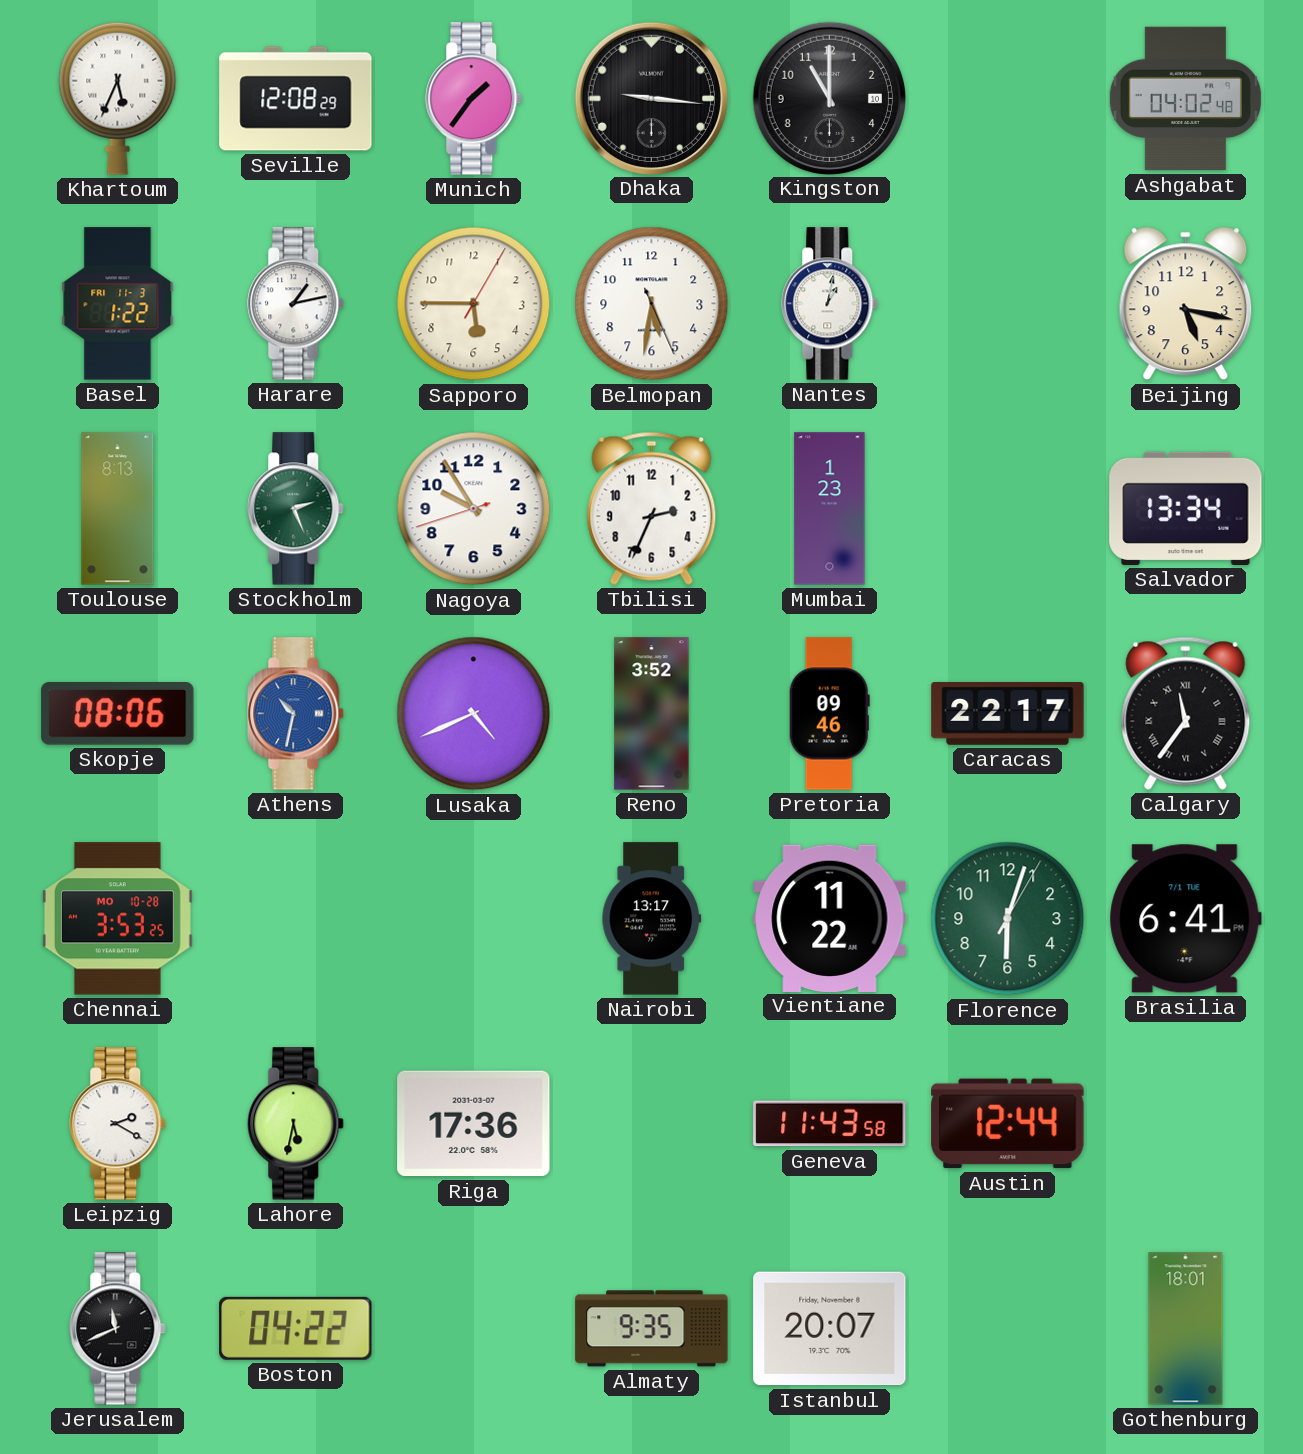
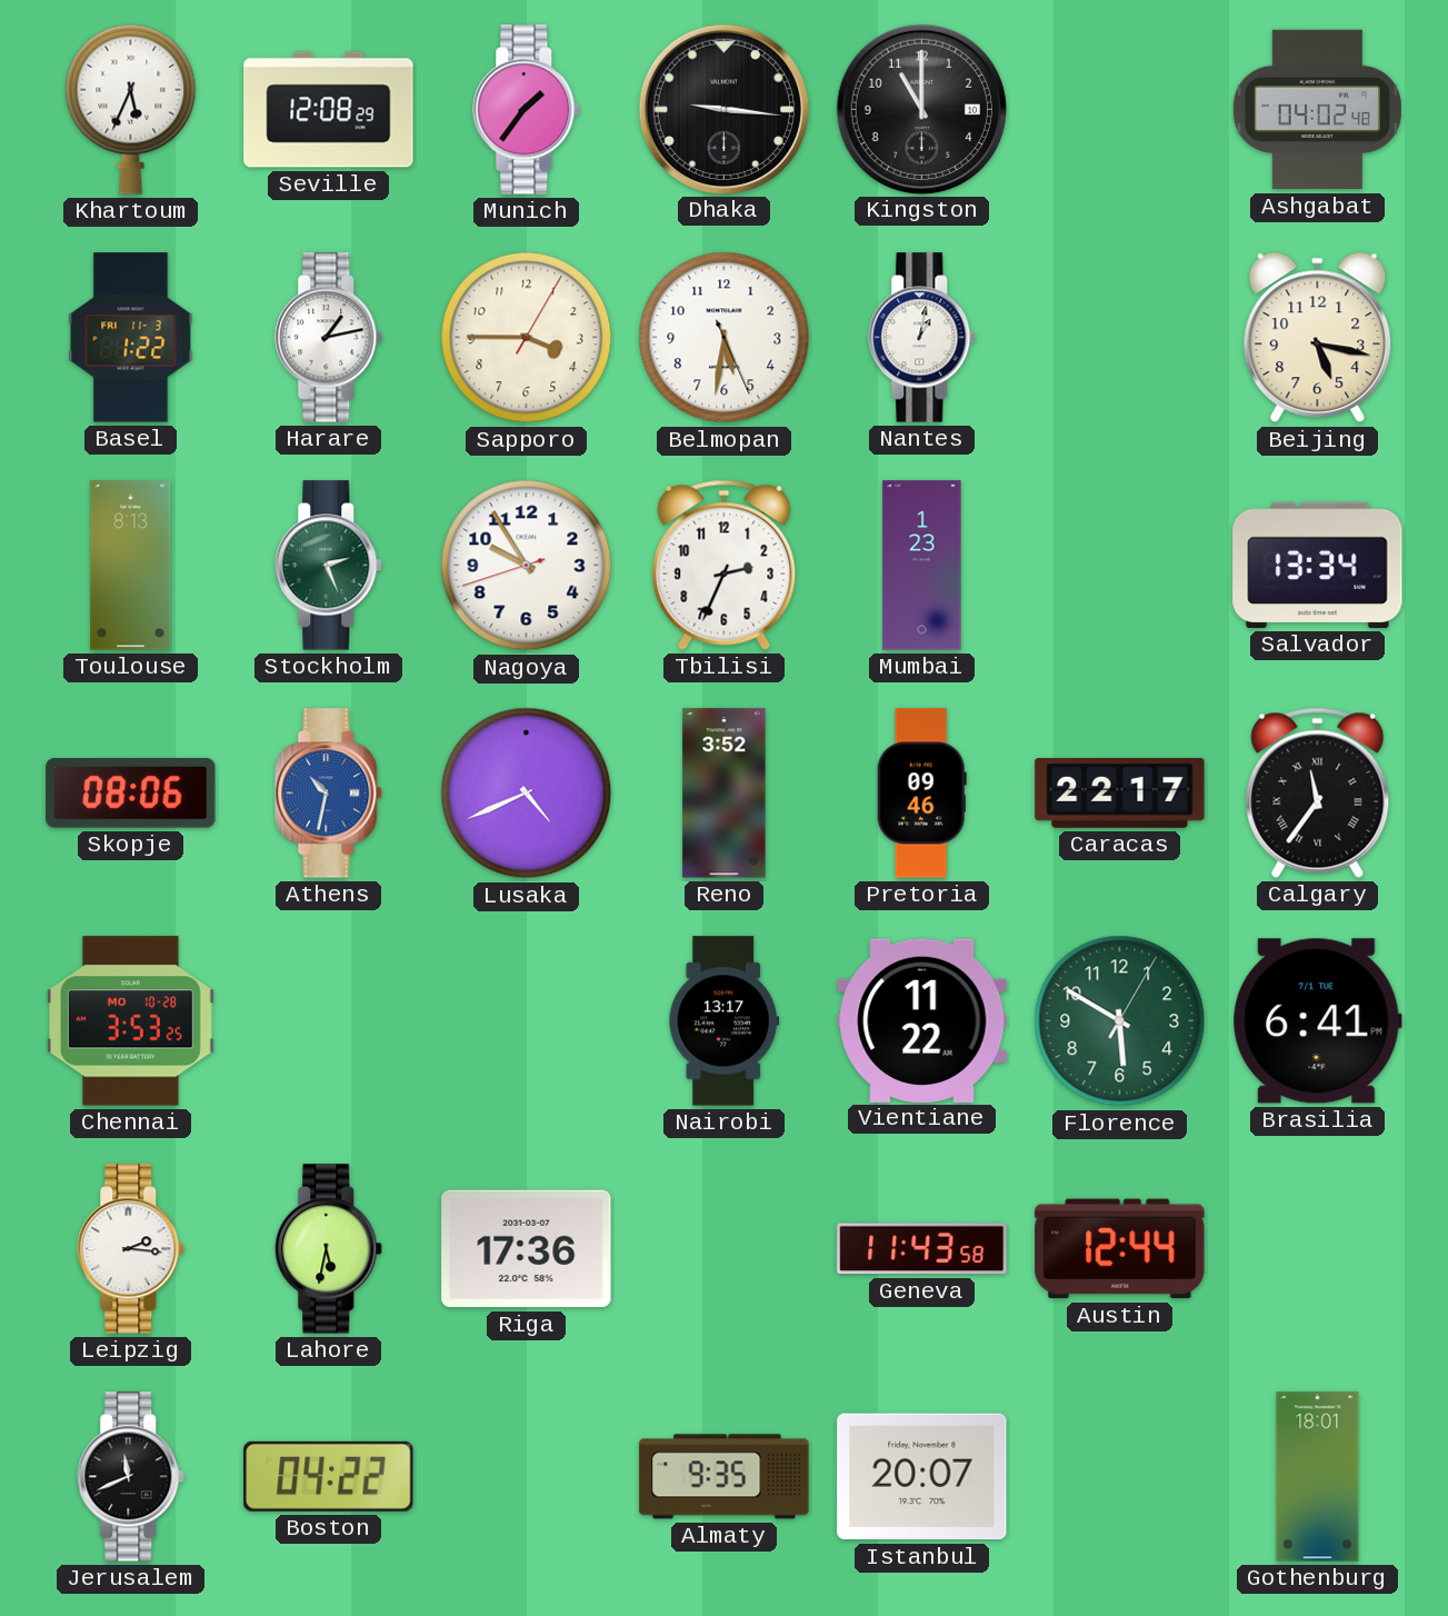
Sapporo: 5:45 -> 3:45
Florence: 6:03 -> 5:50
Leipzig: 2:20 -> 2:16
